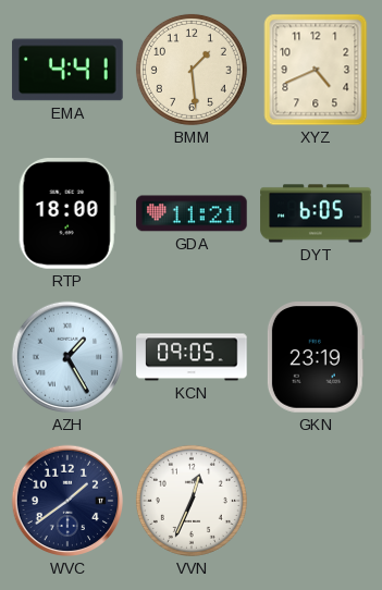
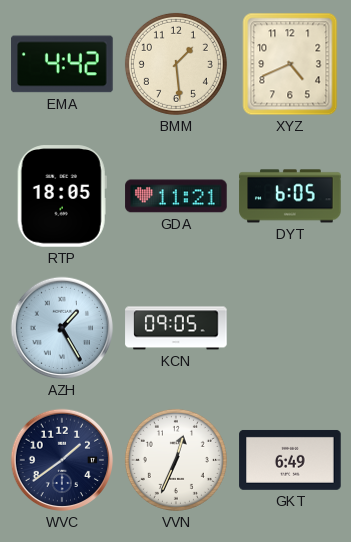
EMA: 4:41 -> 4:42
RTP: 18:00 -> 18:05
GKN: 23:19 -> none
GKT: none -> 6:49
